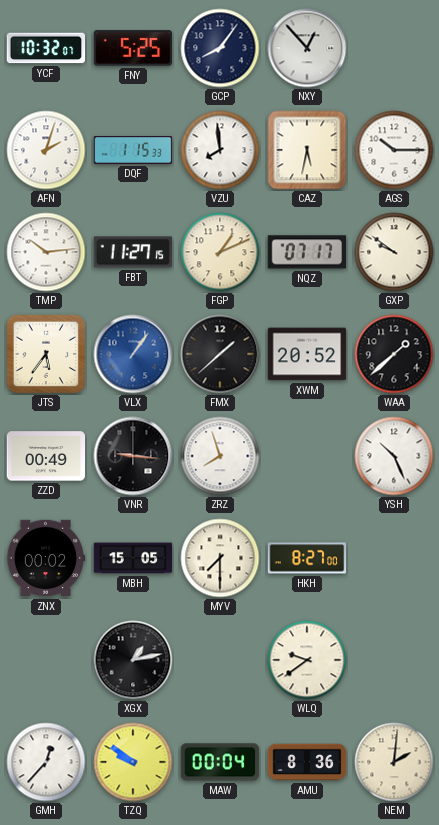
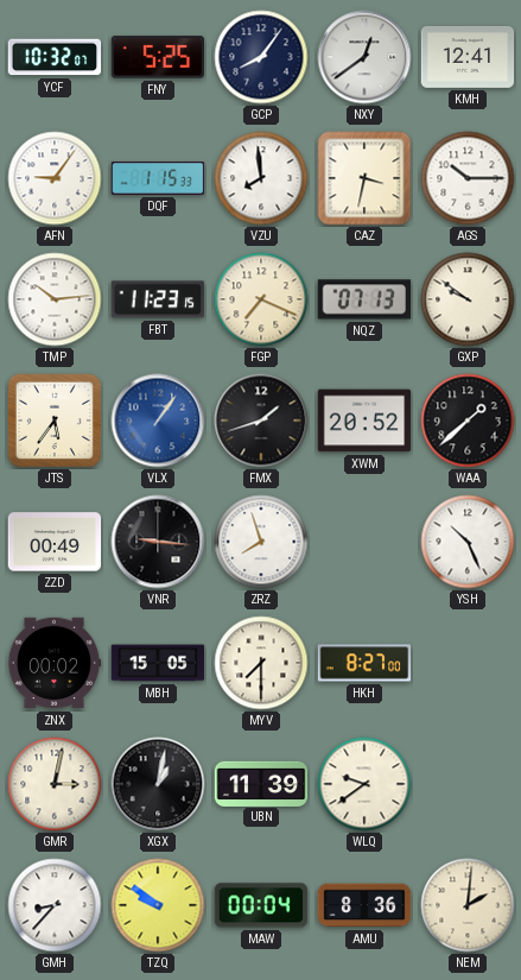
NXY: 12:53 -> 12:39
KMH: none -> 12:41
AFN: 2:03 -> 9:06
CAZ: 5:32 -> 3:32
FBT: 11:27 -> 11:23
FGP: 1:11 -> 7:19
NQZ: 07:17 -> 07:13
FMX: 1:38 -> 1:42
GMR: none -> 3:02
XGX: 1:13 -> 1:02
UBN: none -> 11:39
GMH: 12:37 -> 8:37
